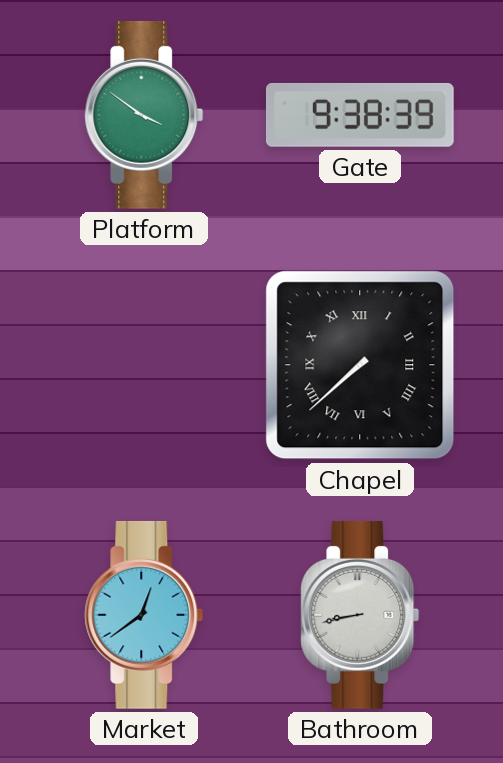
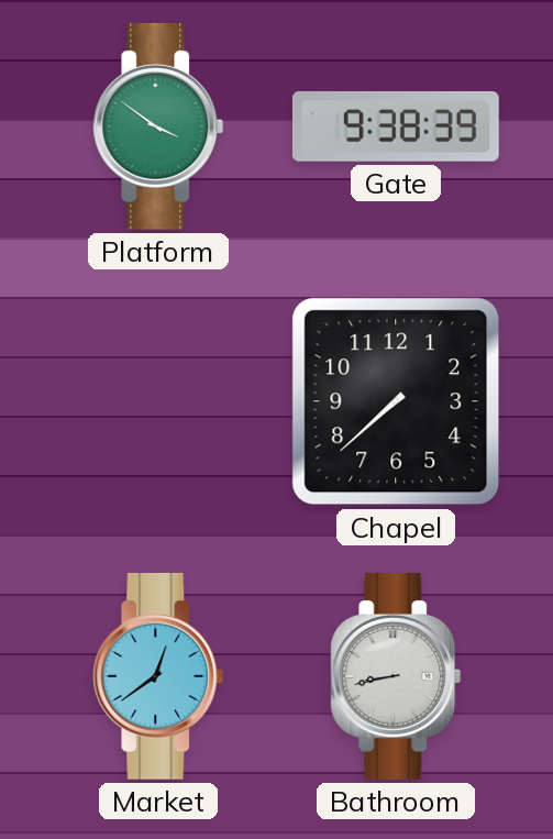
Chapel numerals: Roman -> Arabic
